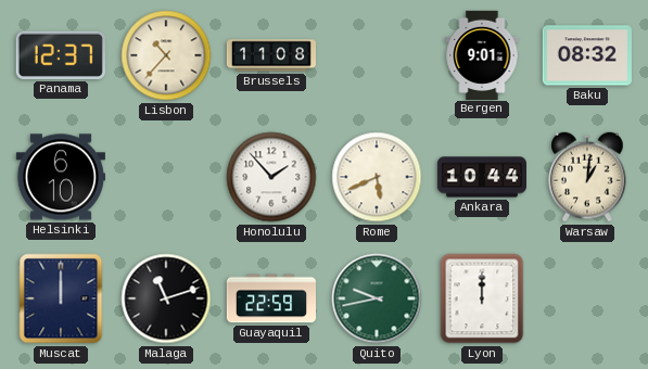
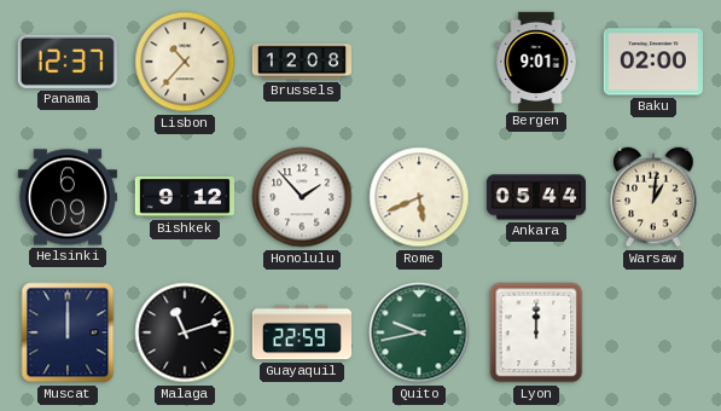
Brussels: 11:08 -> 12:08
Baku: 08:32 -> 02:00
Helsinki: 6:10 -> 6:09
Bishkek: none -> 9:12
Ankara: 10:44 -> 05:44
